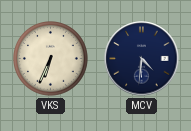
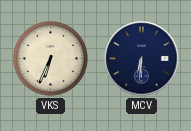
MCV: 4:31 -> 6:31
